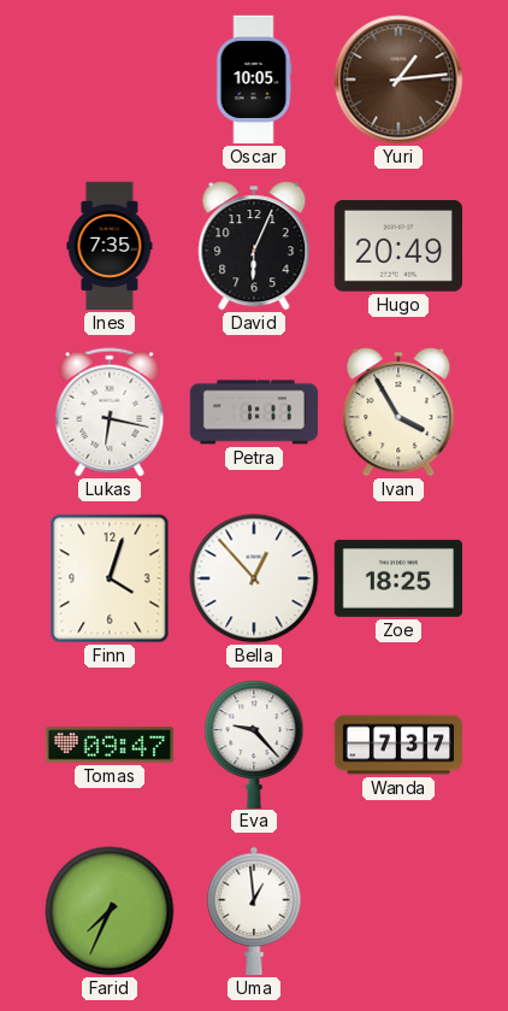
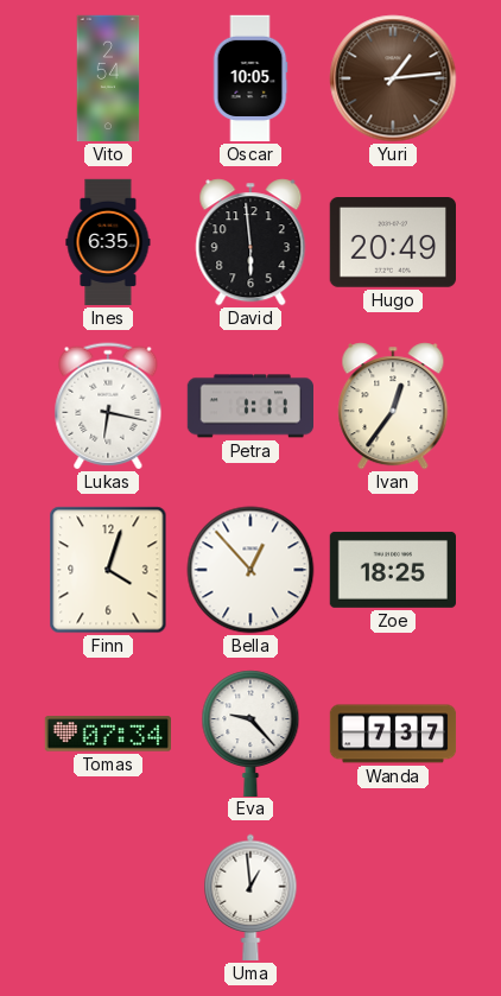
Vito: none -> 2:54
Ines: 7:35 -> 6:35
David: 6:04 -> 5:59
Ivan: 3:55 -> 12:36
Tomas: 09:47 -> 07:34
Farid: 7:34 -> none
